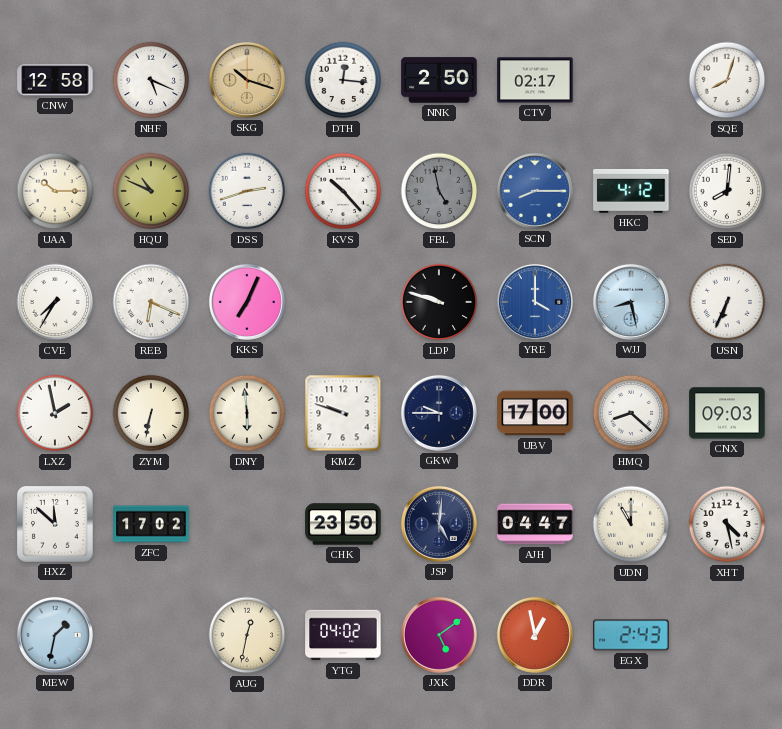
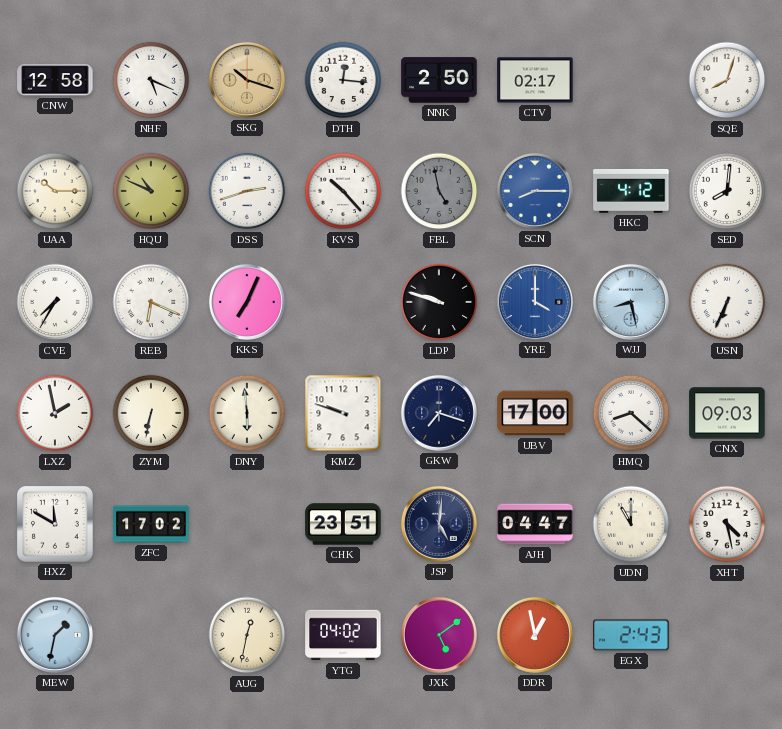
GKW: 9:45 -> 7:18
HXZ: 11:52 -> 11:50
CHK: 23:50 -> 23:51
